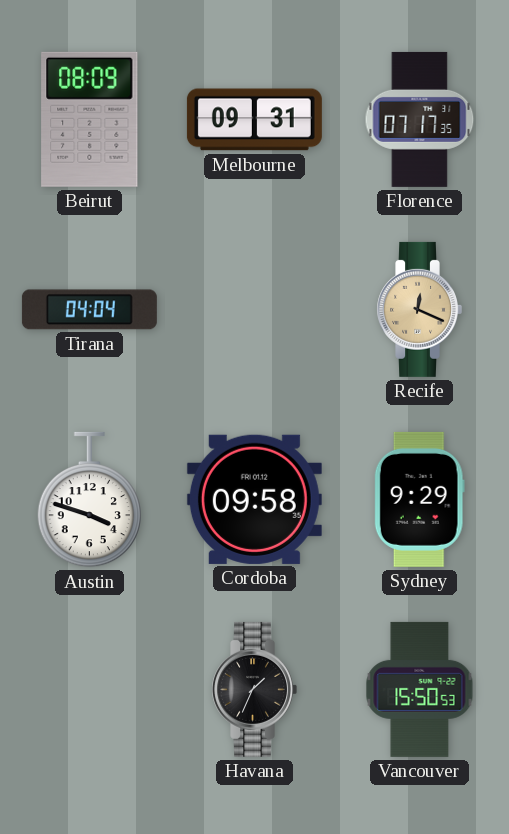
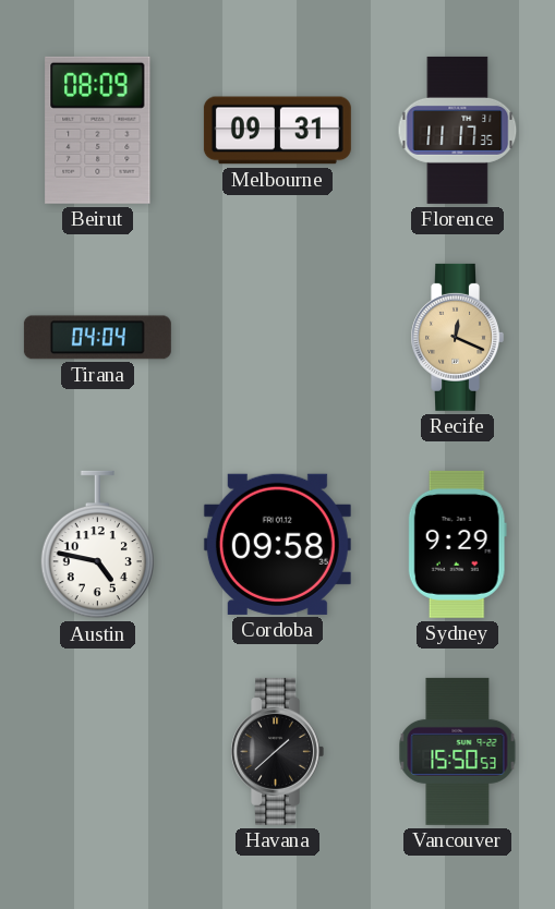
Florence: 07:17 -> 11:17
Austin: 3:48 -> 4:47
Havana: 1:34 -> 1:38
